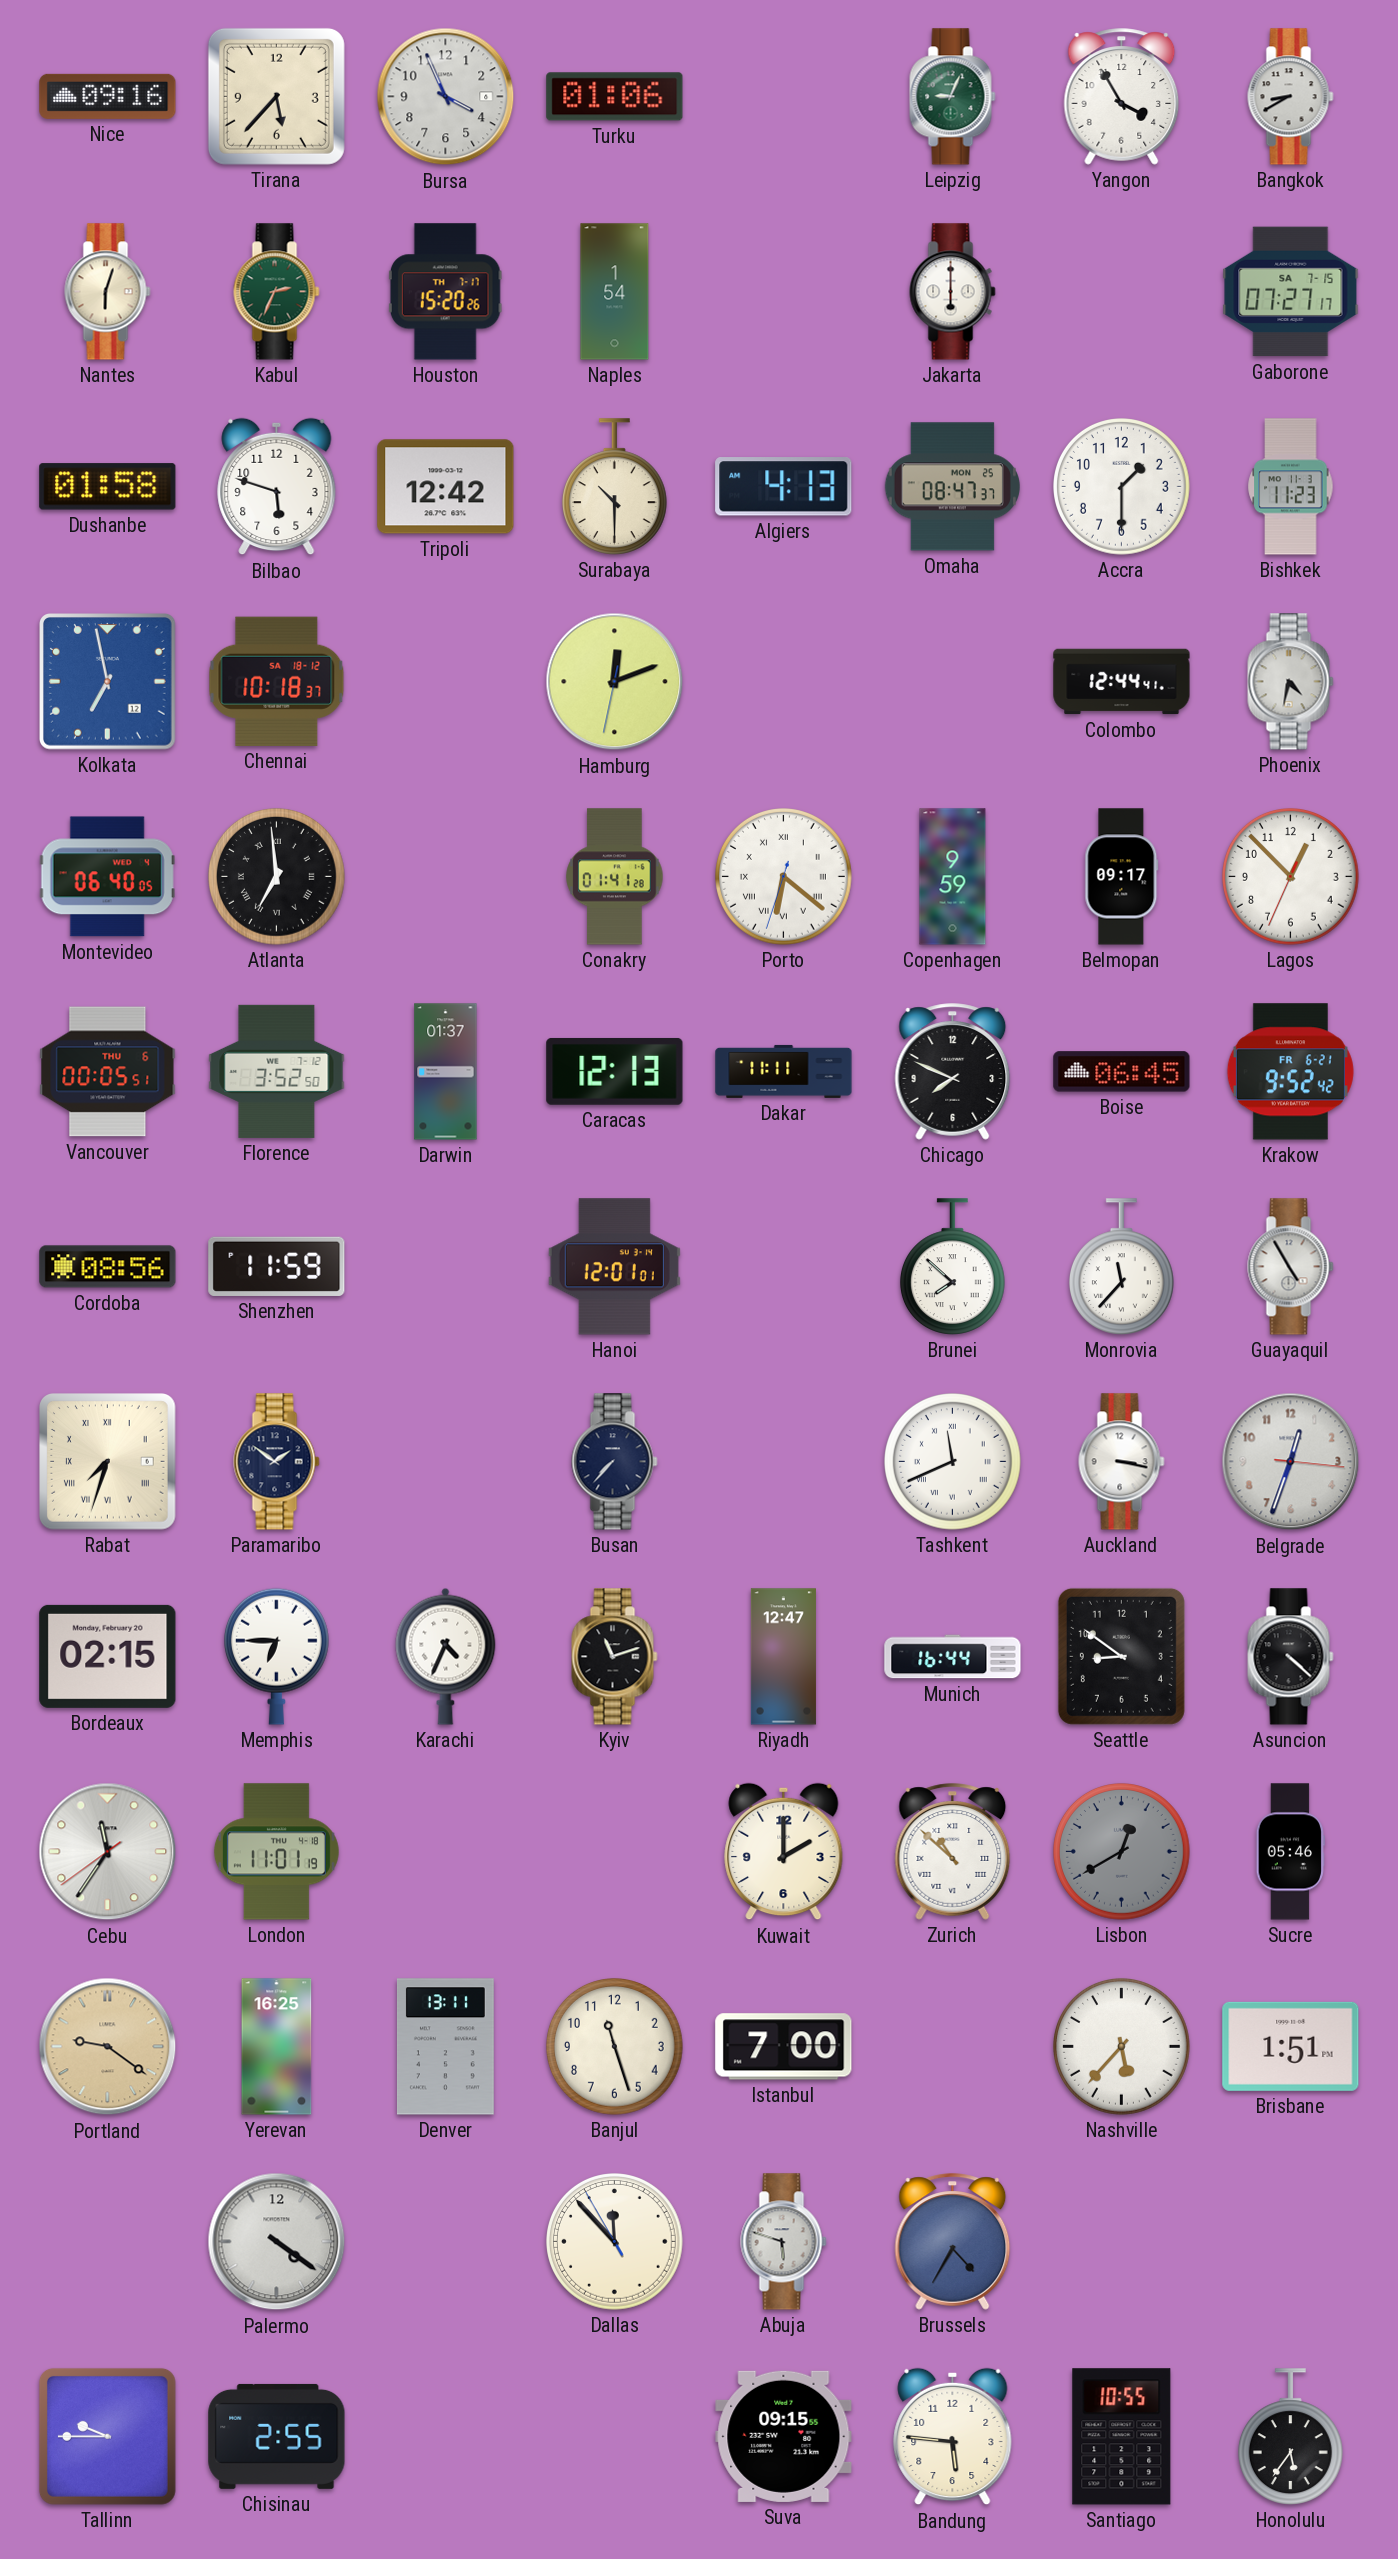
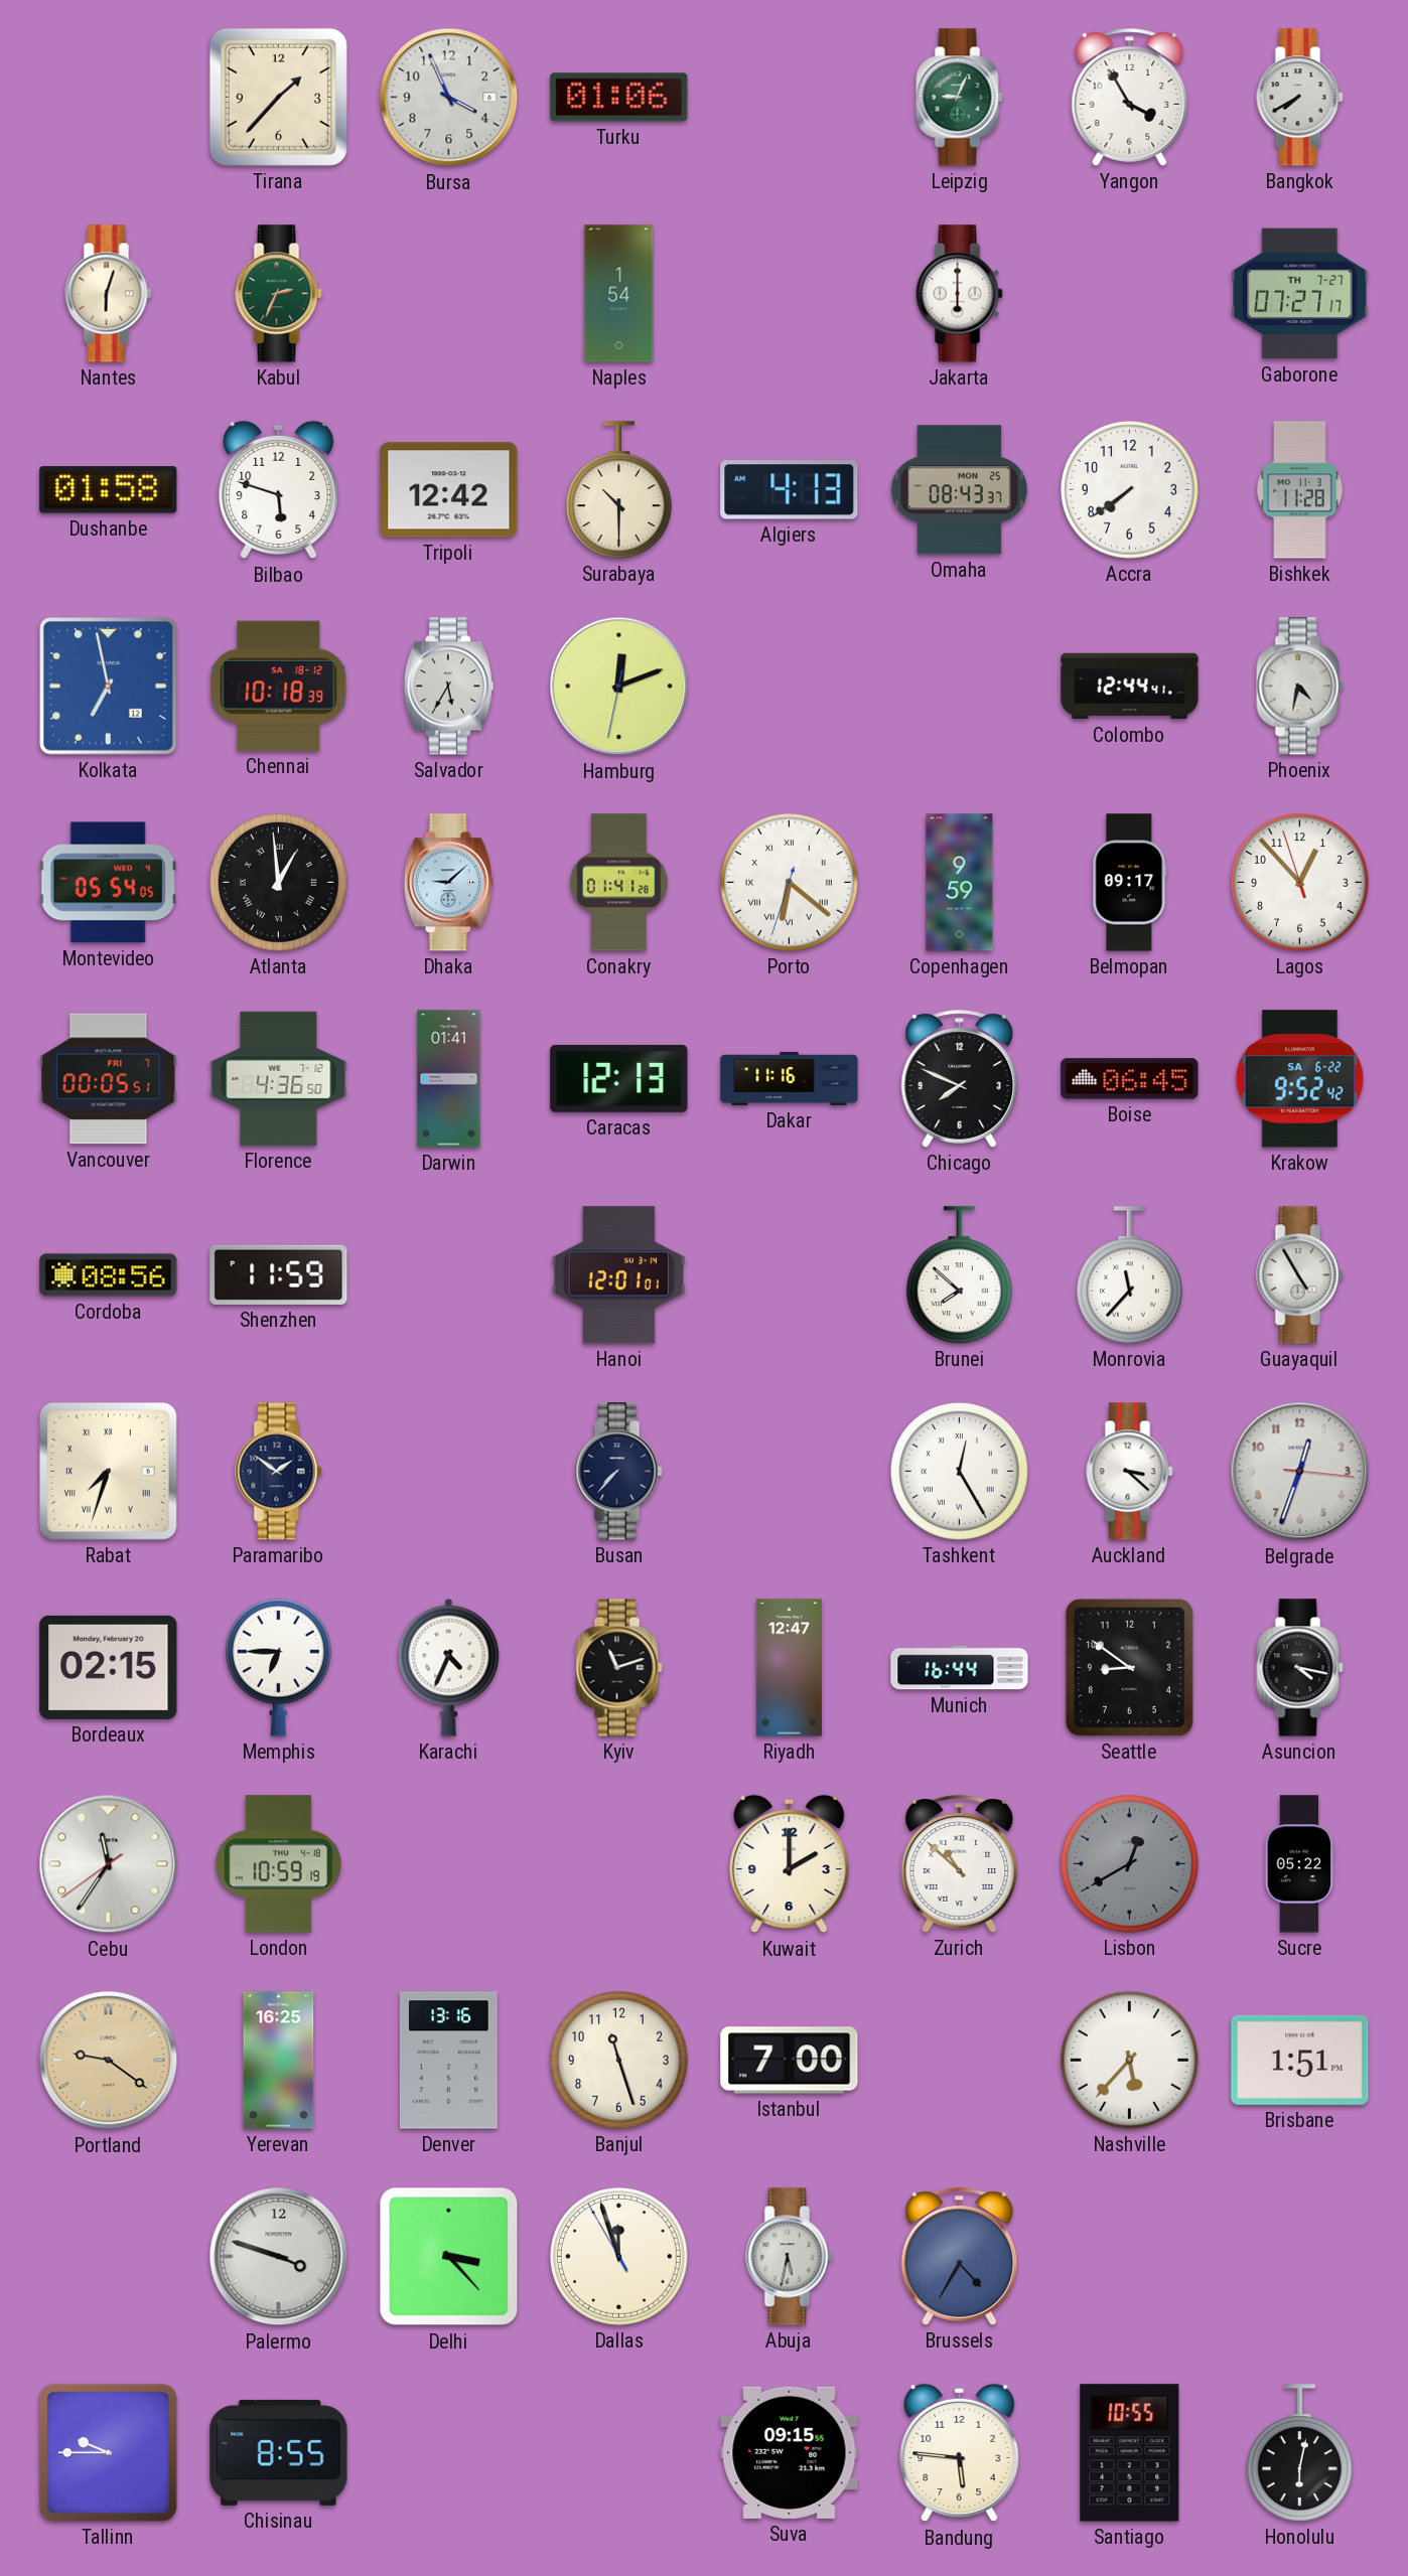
Nice: 09:16 -> none
Tirana: 5:37 -> 1:37
Bangkok: 8:40 -> 7:40
Houston: 15:20 -> none
Gaborone date: SA 7-15 -> TH 7-27
Omaha: 08:47 -> 08:43
Accra: 1:30 -> 7:39
Bishkek: 11:23 -> 11:28
Chennai: 10:18:37 -> 10:18:39
Salvador: none -> 5:35
Montevideo: 06:40 -> 05:54
Atlanta: 6:59 -> 12:59
Dhaka: none -> 9:08
Lagos: 12:52:34 -> 12:52:57
Vancouver date: THU 6 -> FRI 7
Florence: 3:52 -> 4:36
Darwin: 01:37 -> 01:41
Dakar: 11:11 -> 11:16
Krakow date: FR 6-21 -> SA 6-22
Tashkent: 11:41 -> 12:25
Auckland: 3:17 -> 3:22
Asuncion: 4:22 -> 4:17
London: 11:01 -> 10:59
Sucre: 05:46 -> 05:22
Denver: 13:11 -> 13:16
Palermo: 4:21 -> 3:48
Delhi: none -> 3:23
Dallas: 11:52 -> 11:56
Abuja: 5:48 -> 5:32
Chisinau: 2:55 -> 8:55
Honolulu: 5:36 -> 6:02
